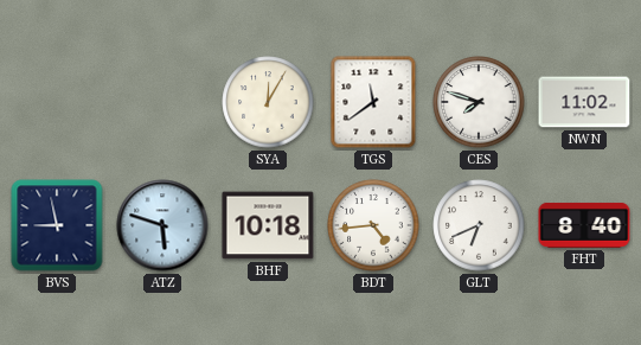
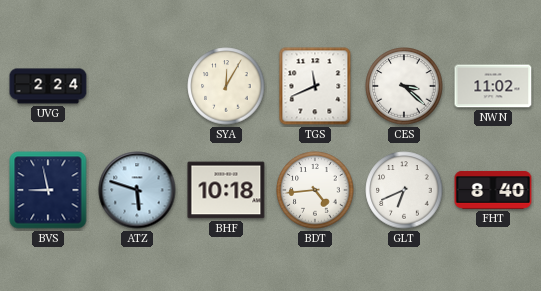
UVG: none -> 2:24
TGS: 11:39 -> 11:41
CES: 7:48 -> 3:22
